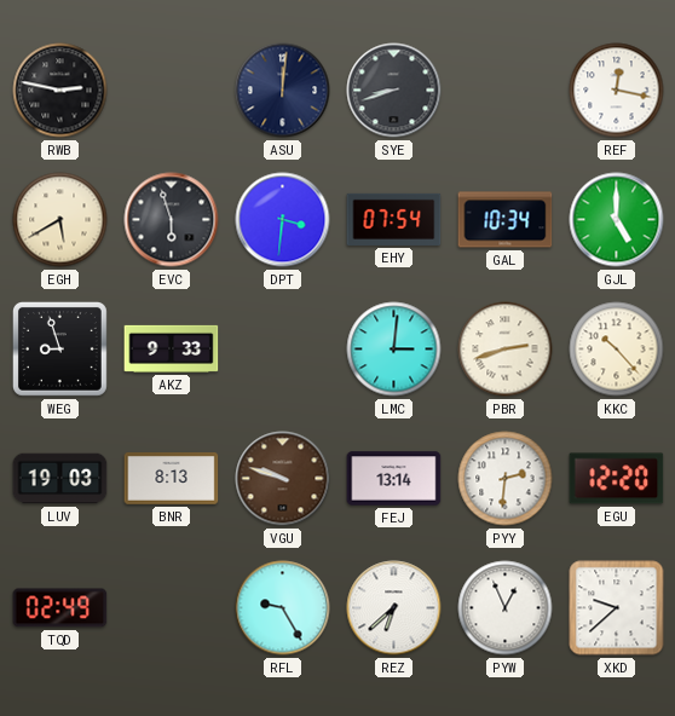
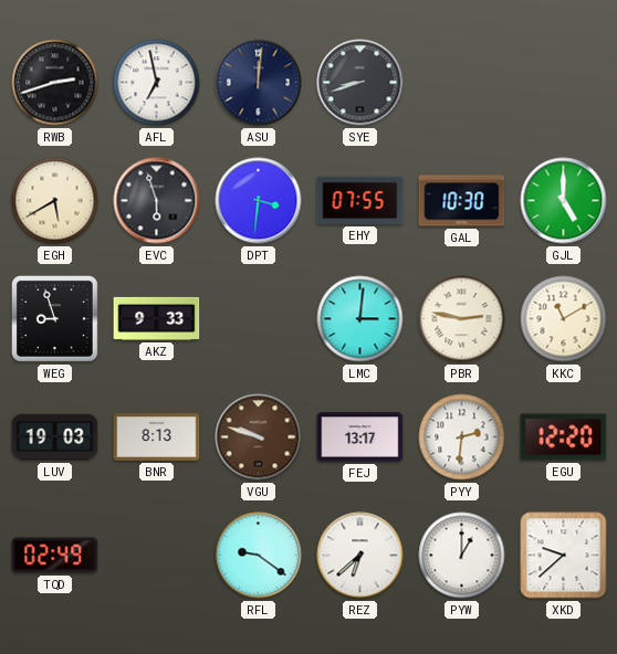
RWB: 2:47 -> 2:42
AFL: none -> 6:58
REF: 12:17 -> none
EHY: 07:54 -> 07:55
GAL: 10:34 -> 10:30
PBR: 2:42 -> 2:47
KKC: 10:23 -> 11:10
FEJ: 13:14 -> 13:17
RFL: 9:25 -> 9:21
PYW: 12:56 -> 1:00
